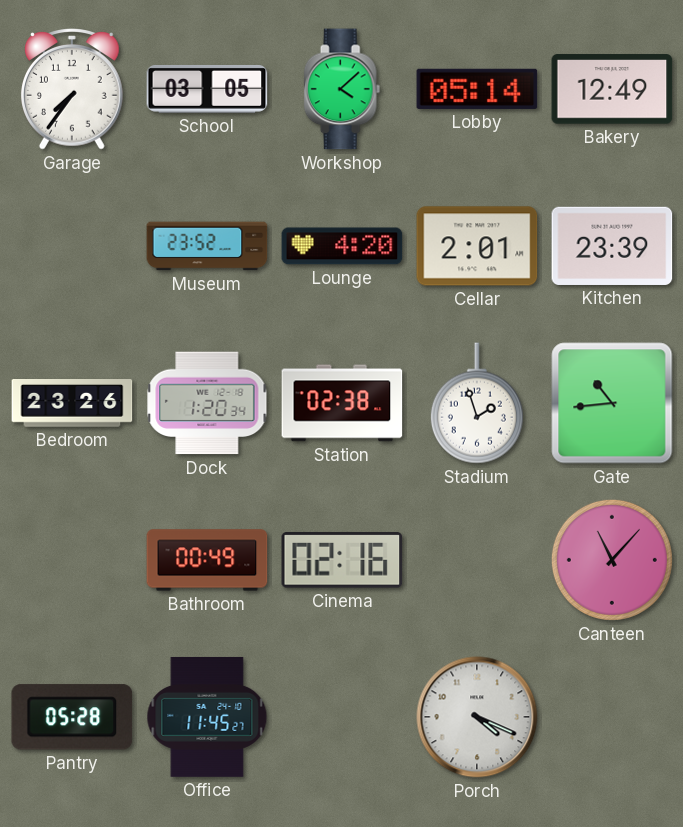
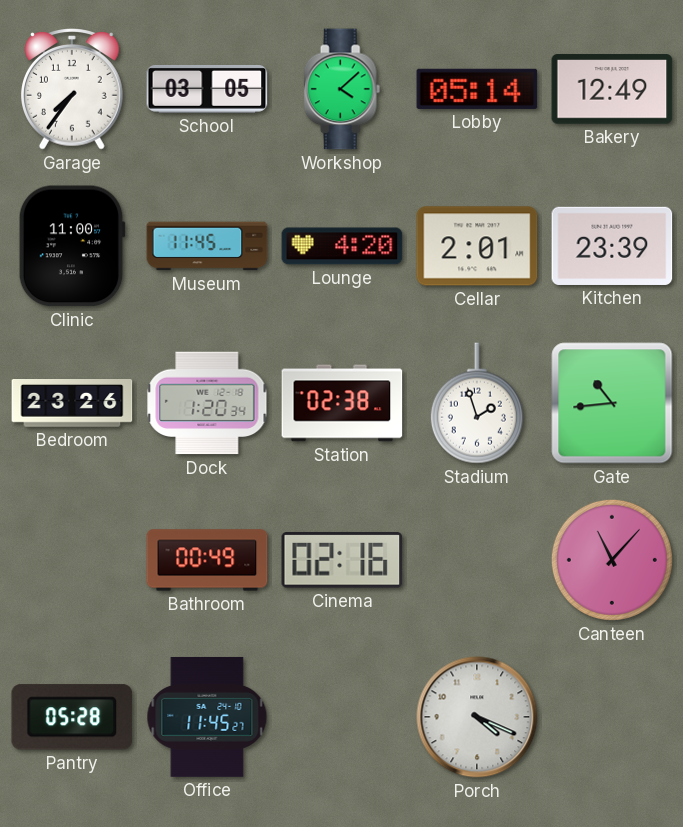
Clinic: none -> 11:00
Museum: 23:52 -> 11:45
